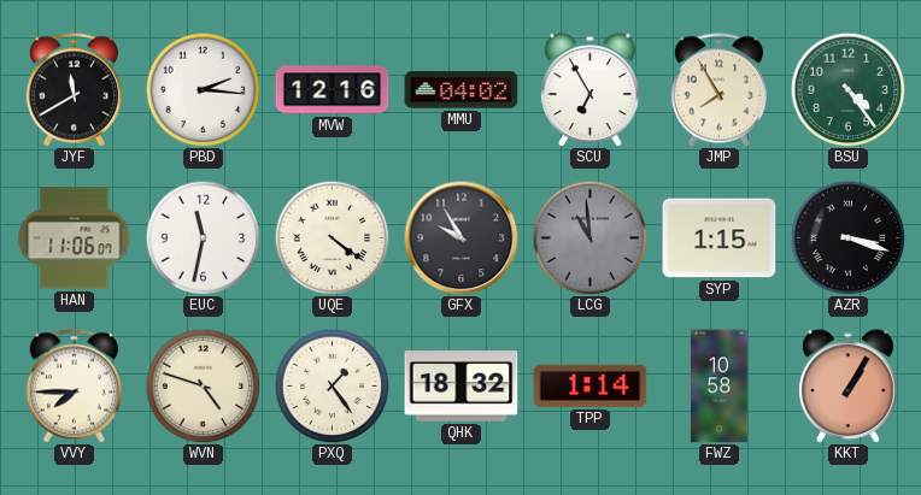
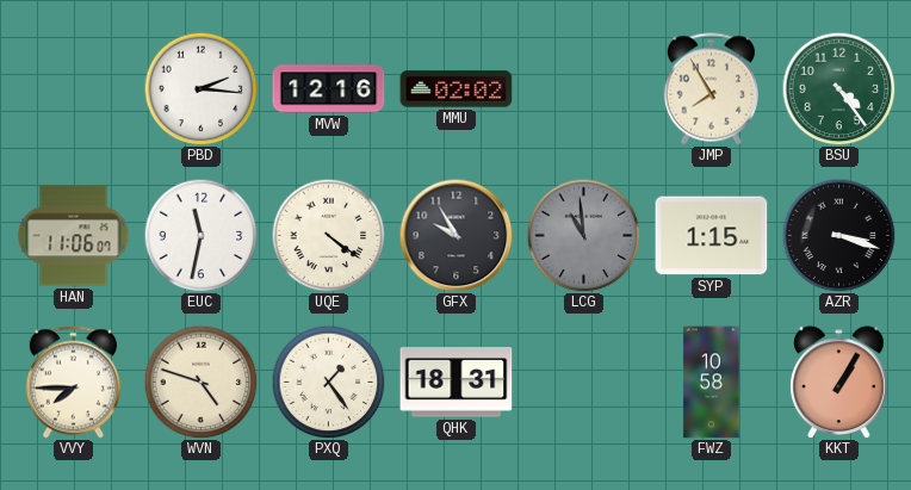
JYF: 11:40 -> none
MMU: 04:02 -> 02:02
SCU: 6:55 -> none
QHK: 18:32 -> 18:31
TPP: 1:14 -> none
